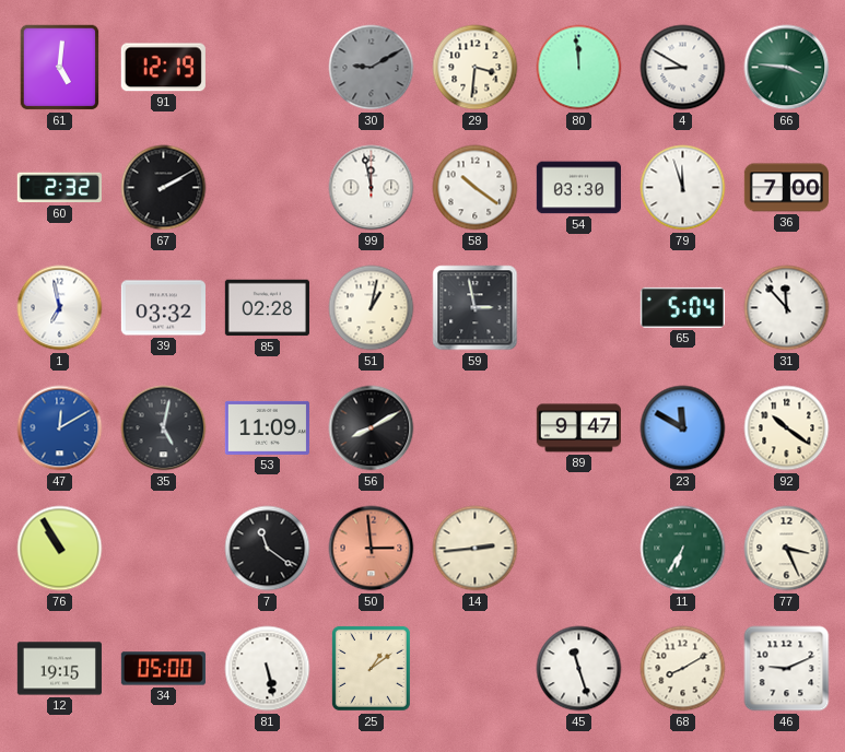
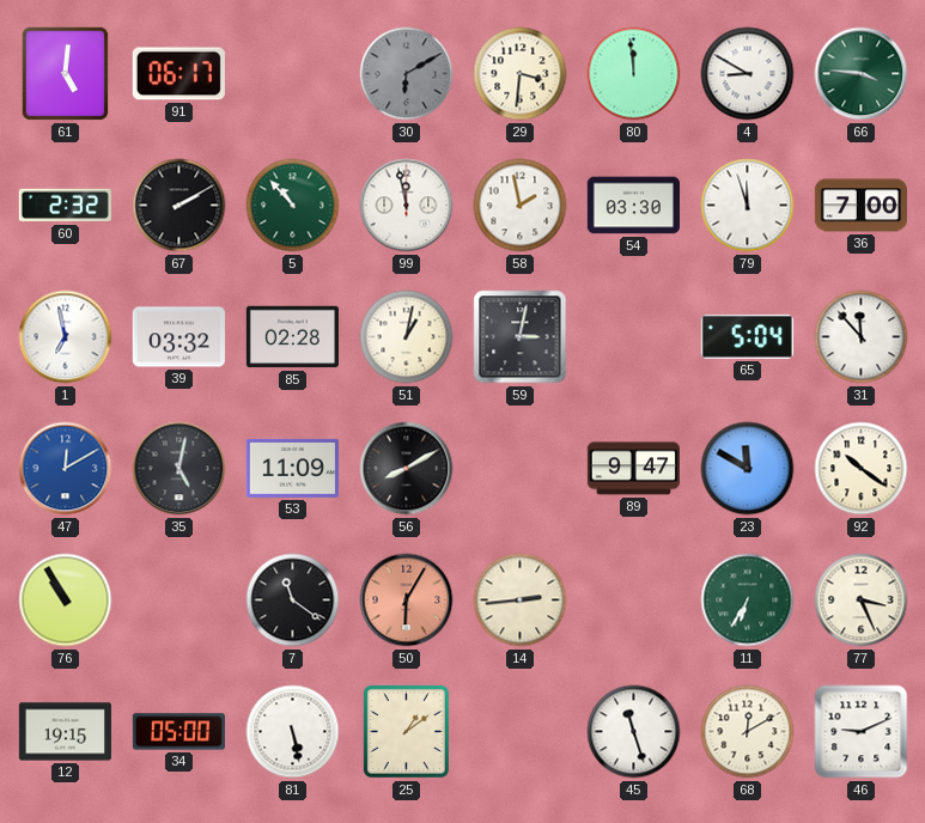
91: 12:19 -> 06:17
30: 9:10 -> 6:10
5: none -> 10:53
58: 10:21 -> 1:58
59: 2:58 -> 3:02
50: 2:59 -> 6:05
68: 8:10 -> 12:10
